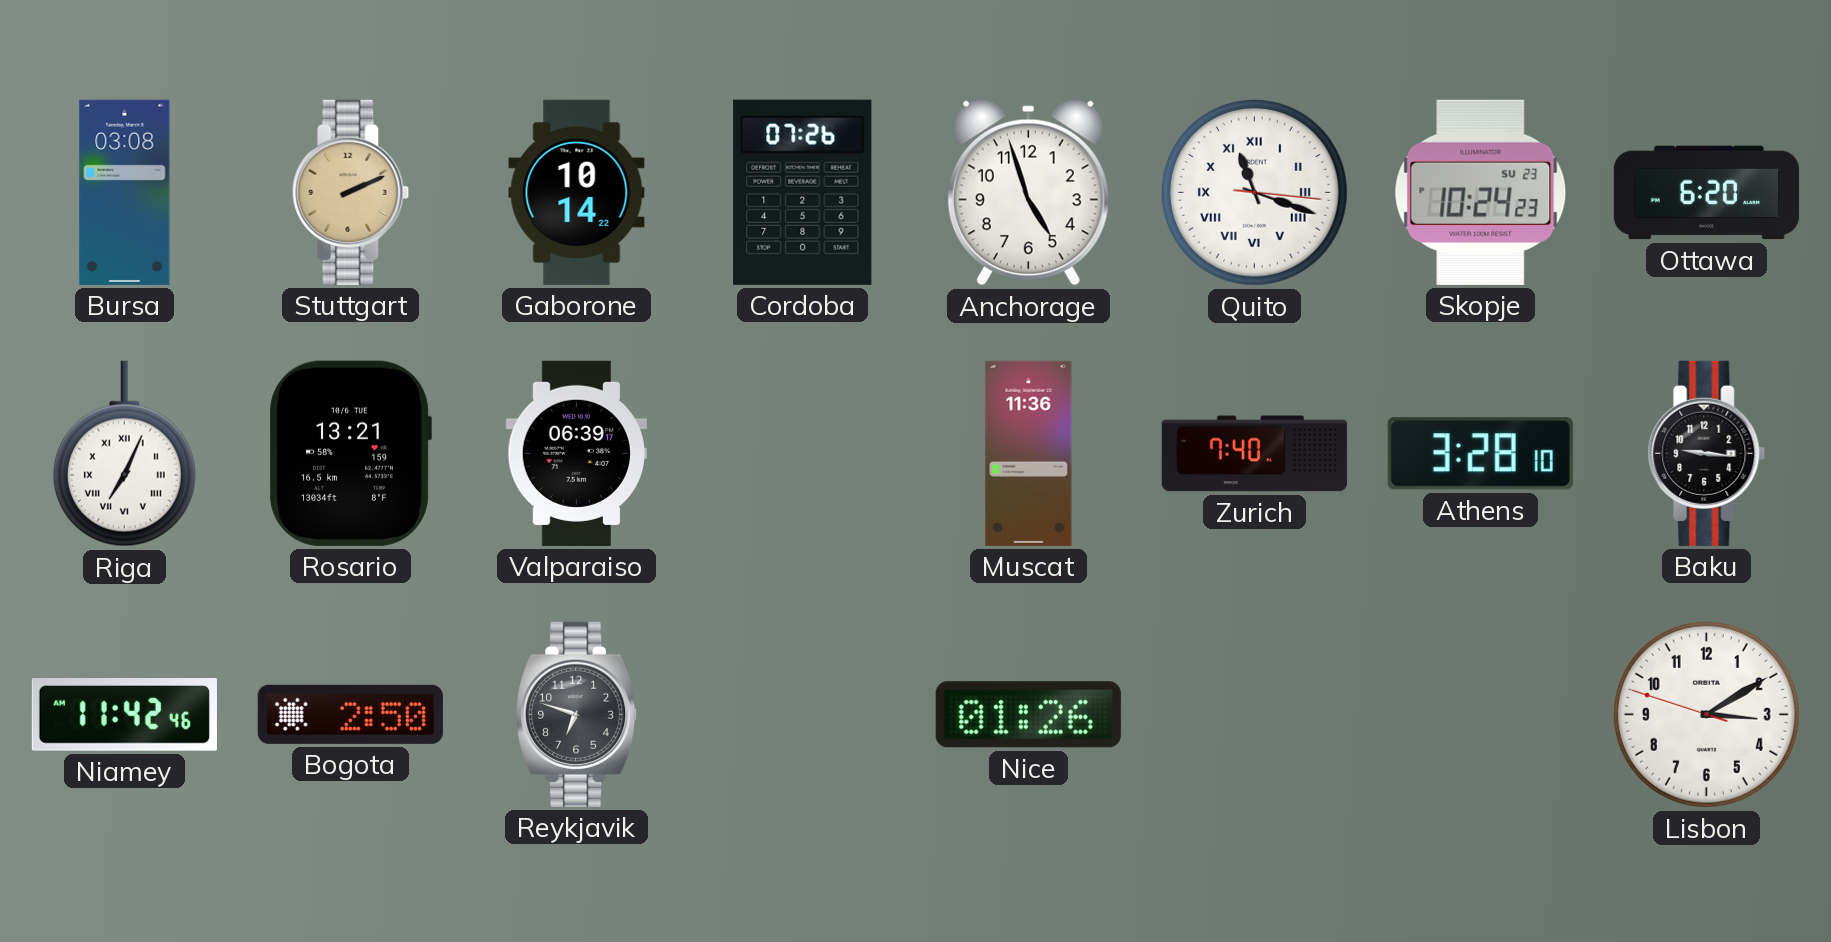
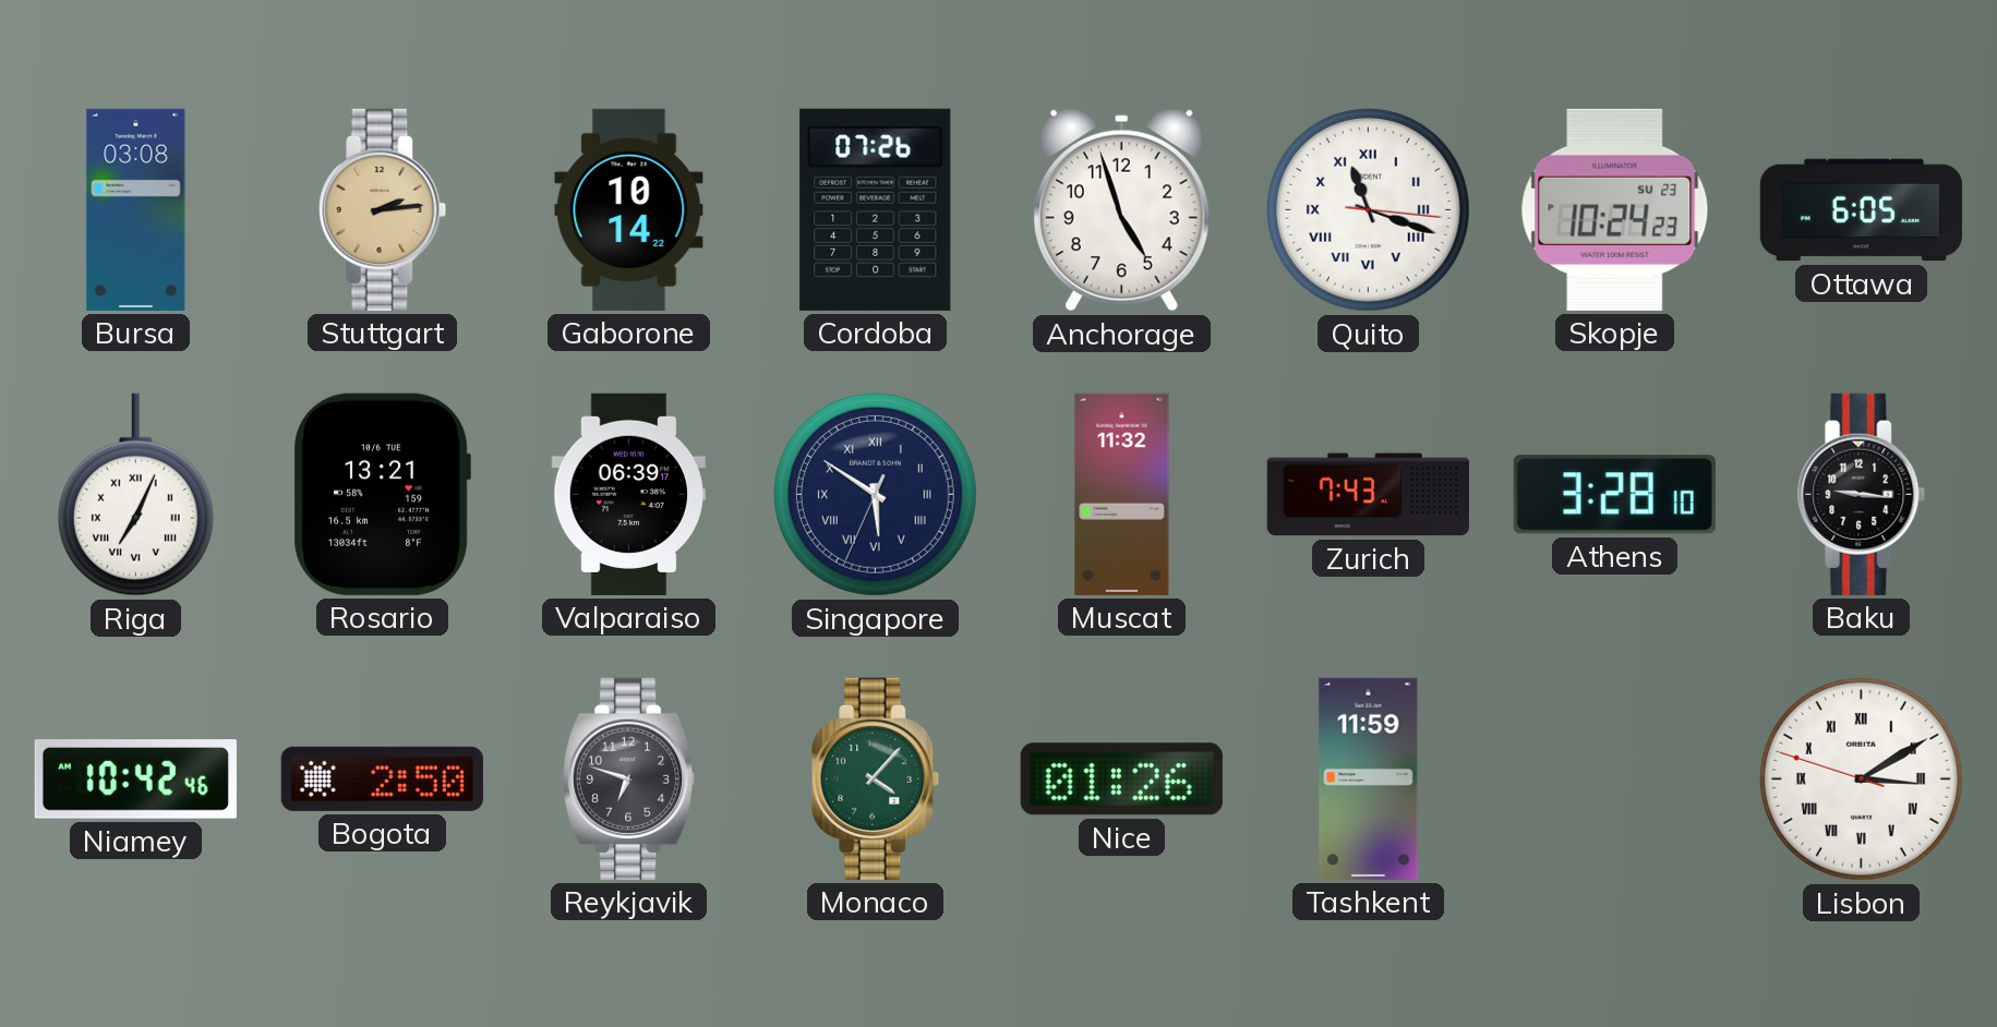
Stuttgart: 2:11 -> 2:14
Ottawa: 6:20 -> 6:05
Singapore: none -> 5:50
Muscat: 11:36 -> 11:32
Zurich: 7:40 -> 7:43
Niamey: 11:42 -> 10:42
Monaco: none -> 4:07
Tashkent: none -> 11:59
Lisbon numerals: Arabic -> Roman
